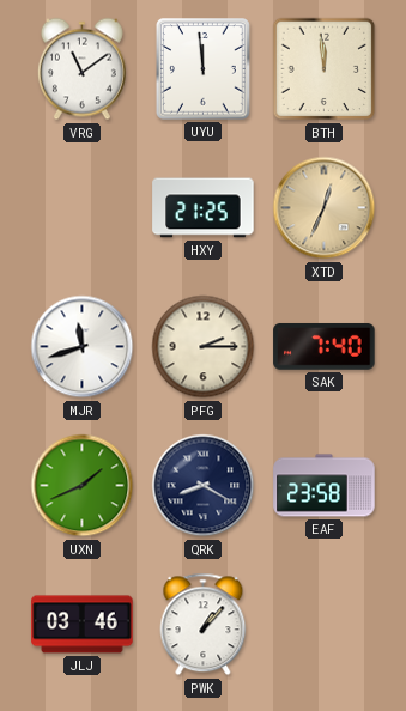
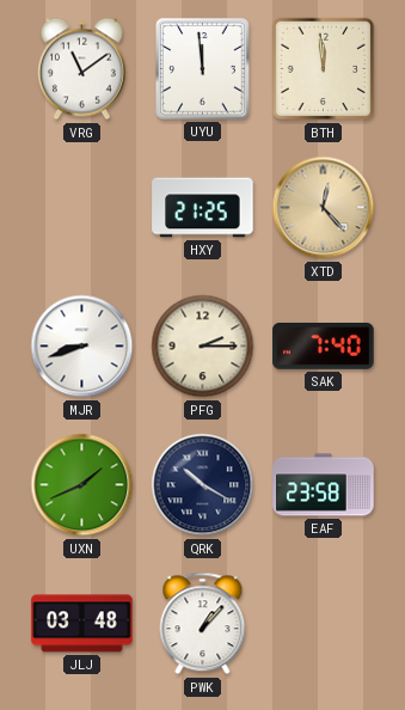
XTD: 12:34 -> 12:23
MJR: 11:42 -> 8:42
QRK: 8:20 -> 10:20
JLJ: 03:46 -> 03:48
